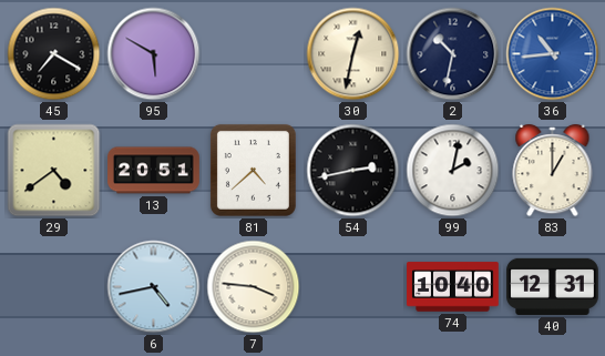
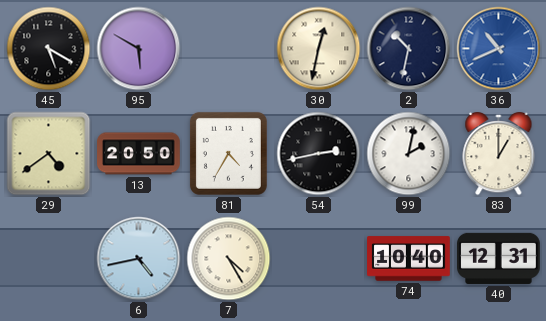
45: 7:20 -> 5:20
36: 10:44 -> 10:41
13: 20:51 -> 20:50
81: 4:38 -> 4:35
7: 3:46 -> 4:25
